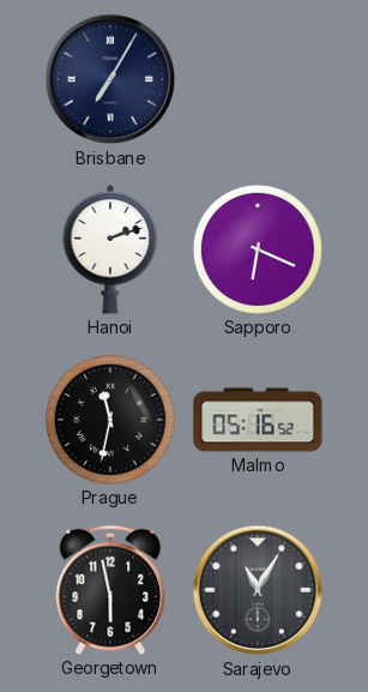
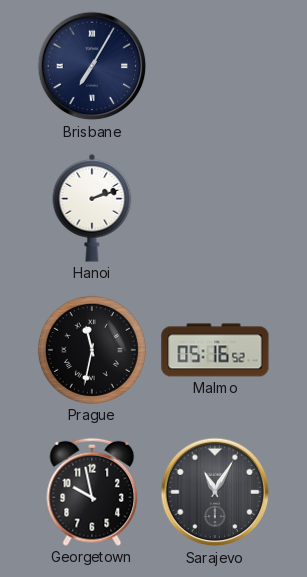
Sapporo: 6:19 -> none
Georgetown: 5:58 -> 9:58
